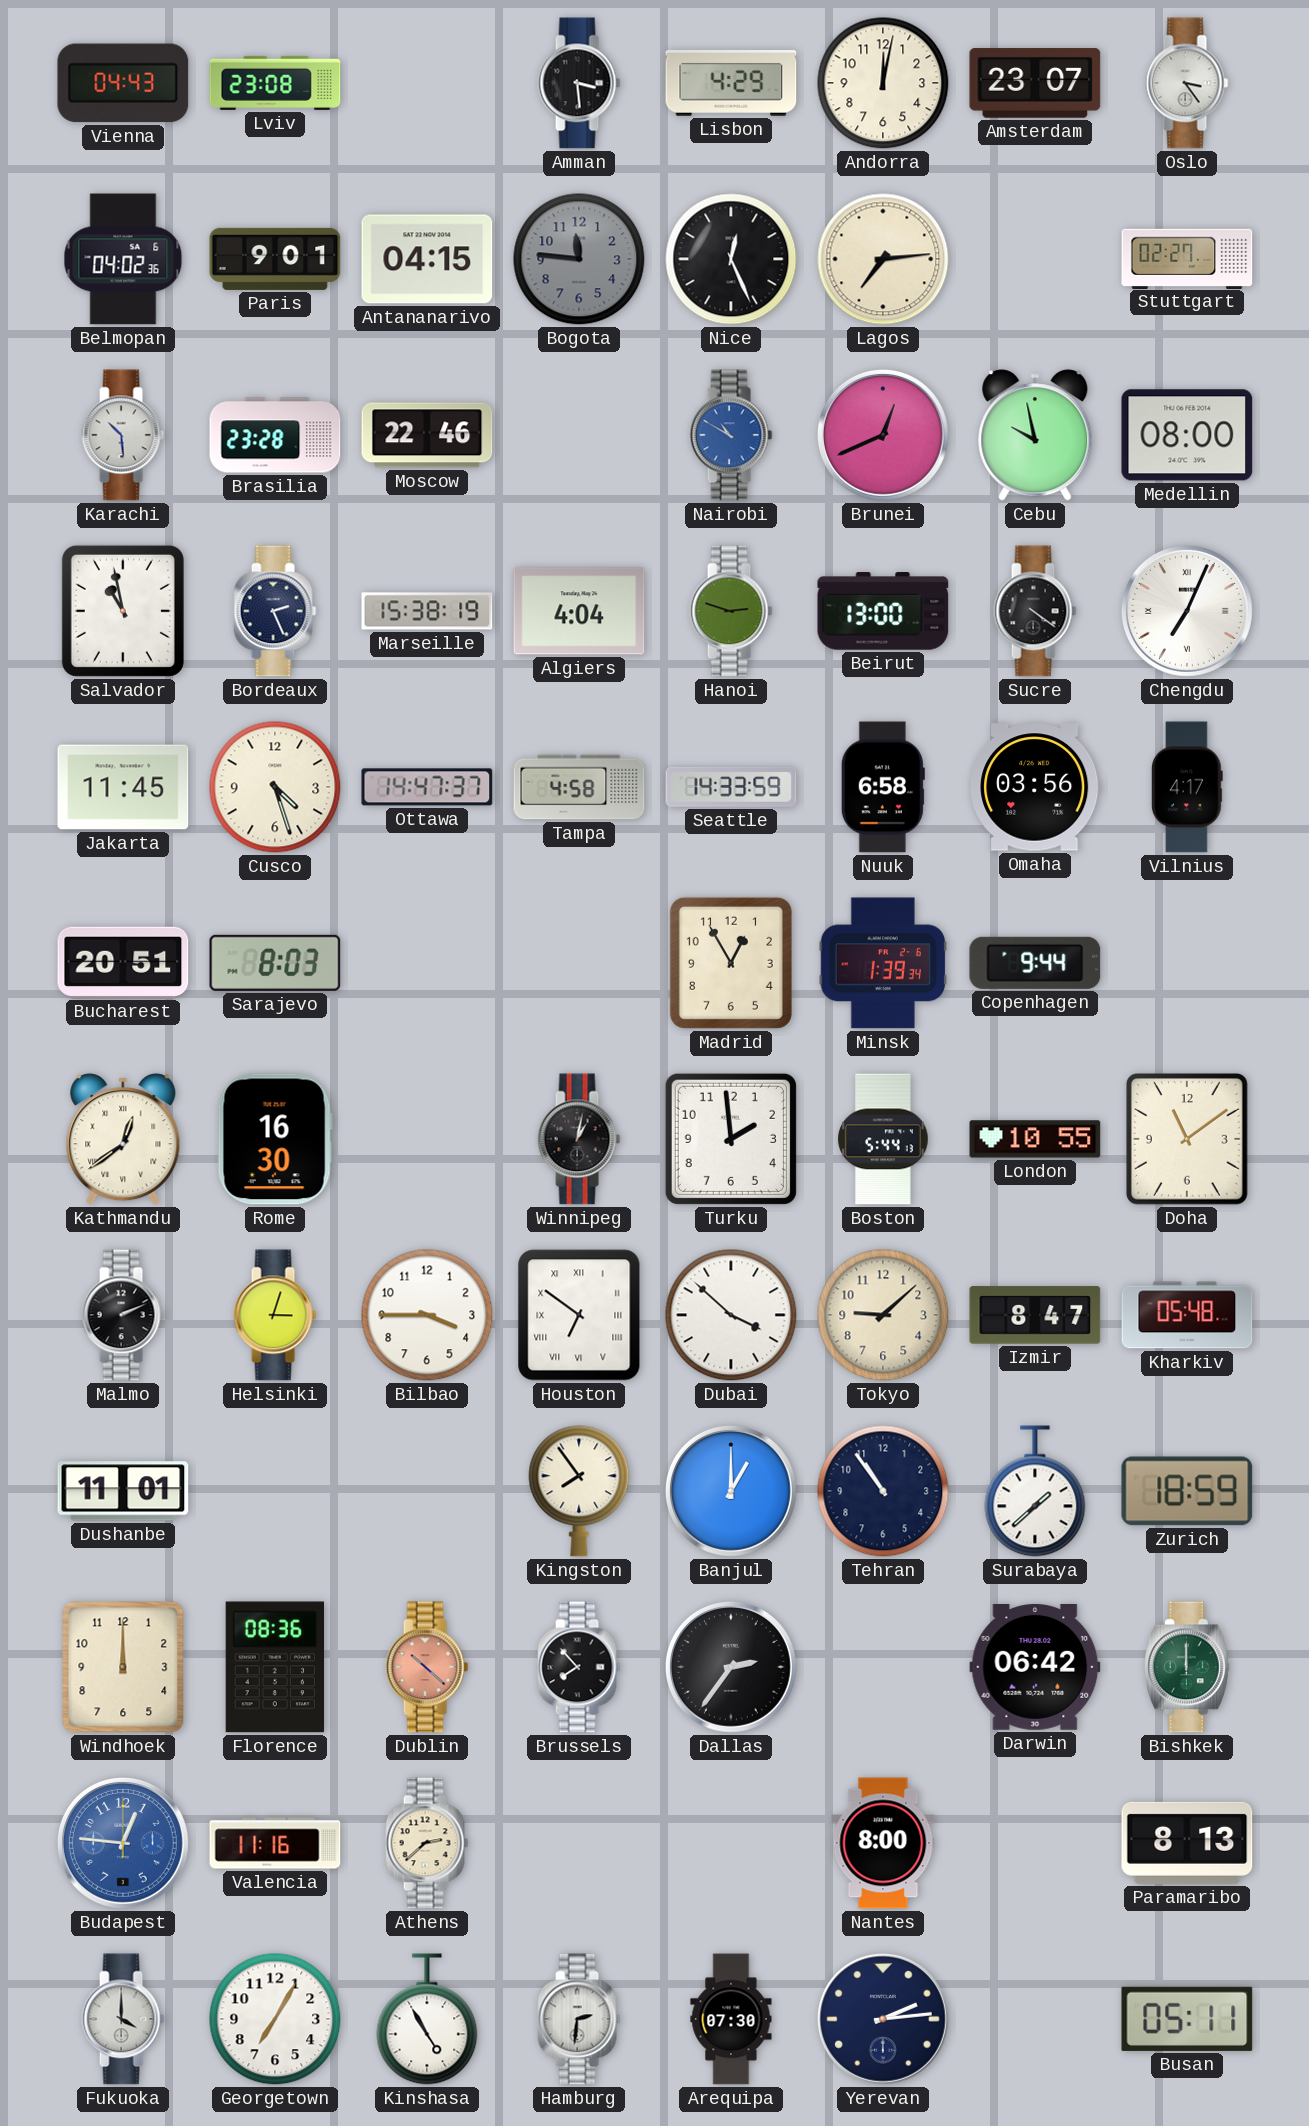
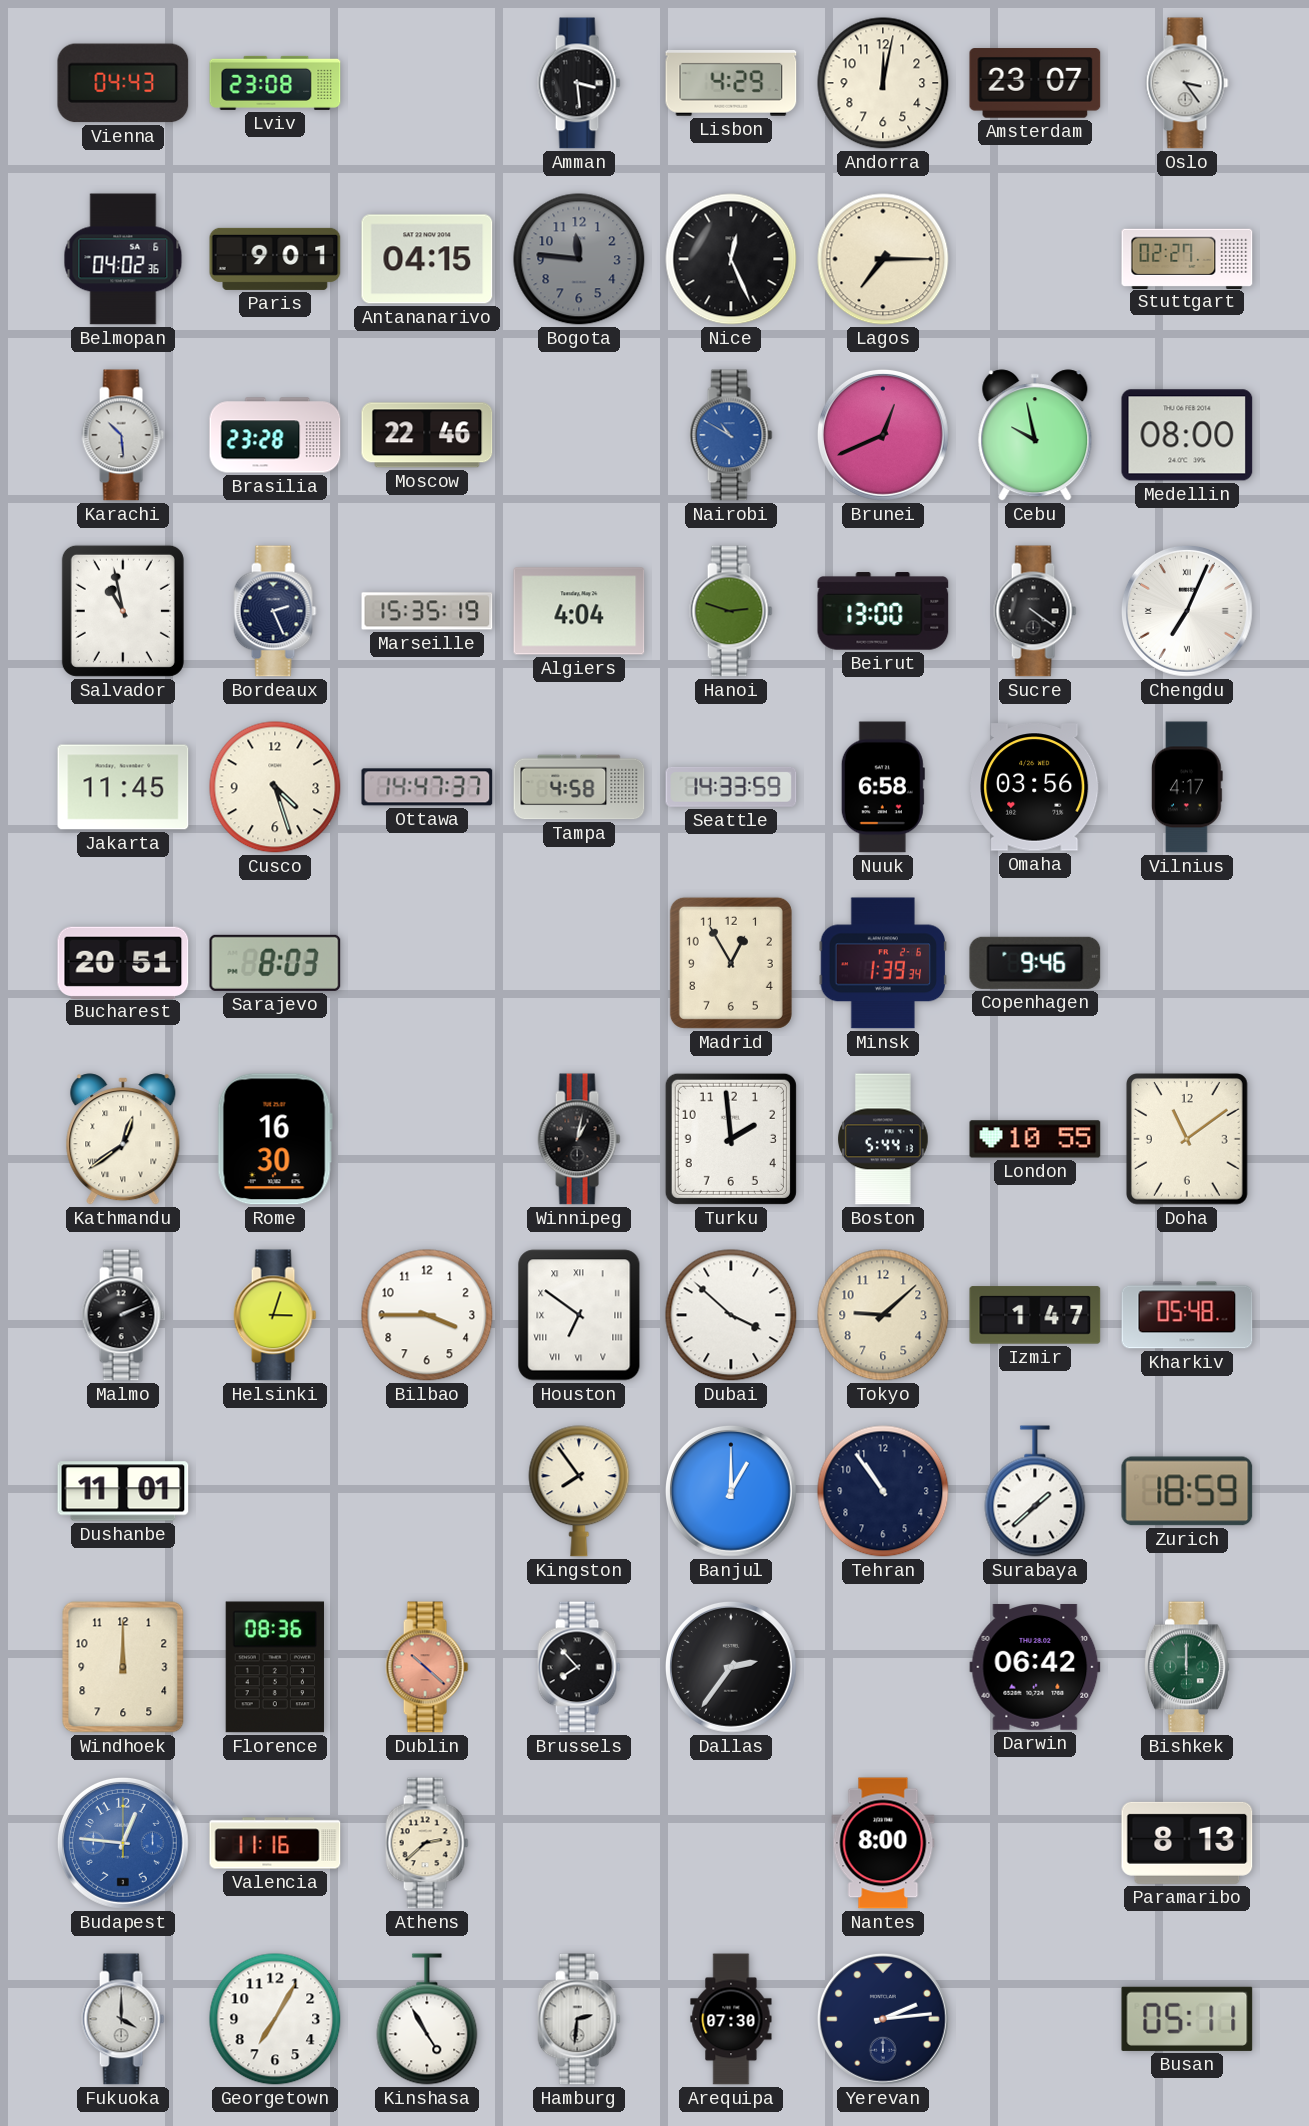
Lagos: 7:14 -> 7:15
Marseille: 15:38 -> 15:35
Copenhagen: 9:44 -> 9:46
Izmir: 8:47 -> 1:47
